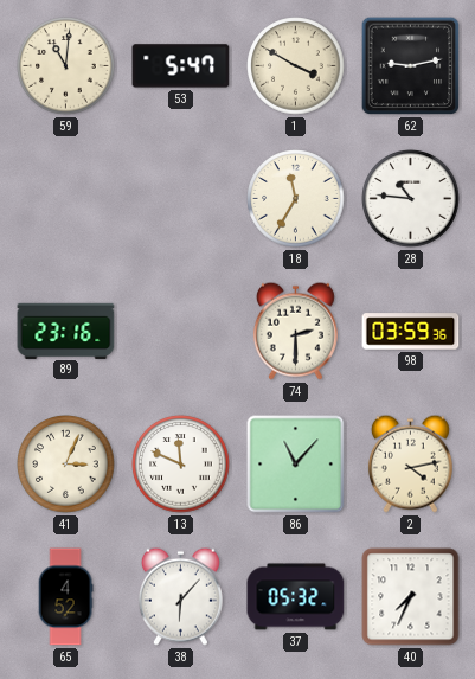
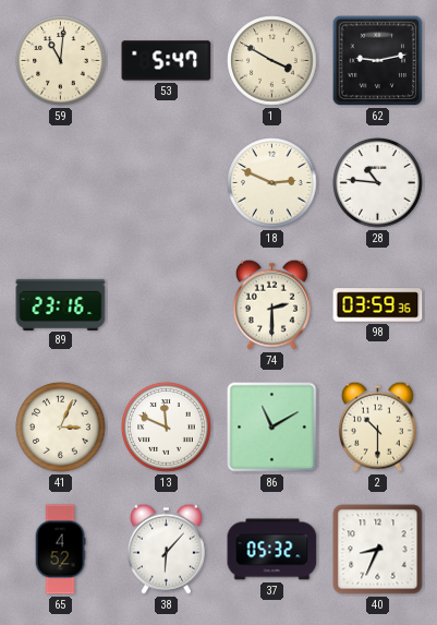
18: 11:35 -> 2:49
86: 11:07 -> 11:10
2: 4:13 -> 10:30
40: 7:34 -> 8:34
